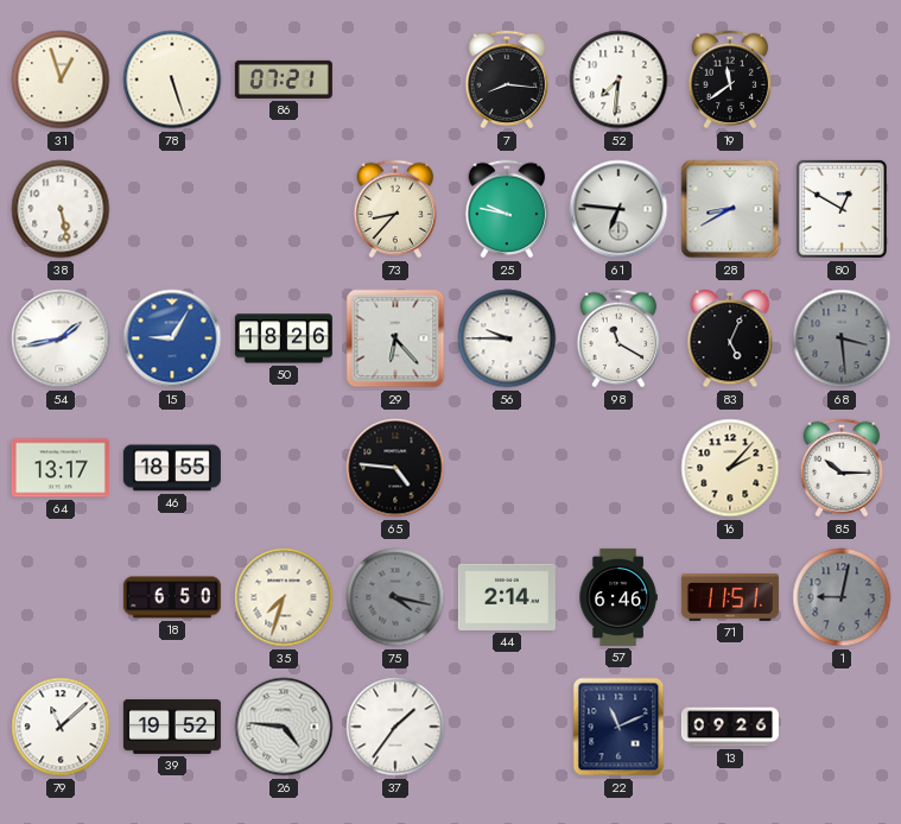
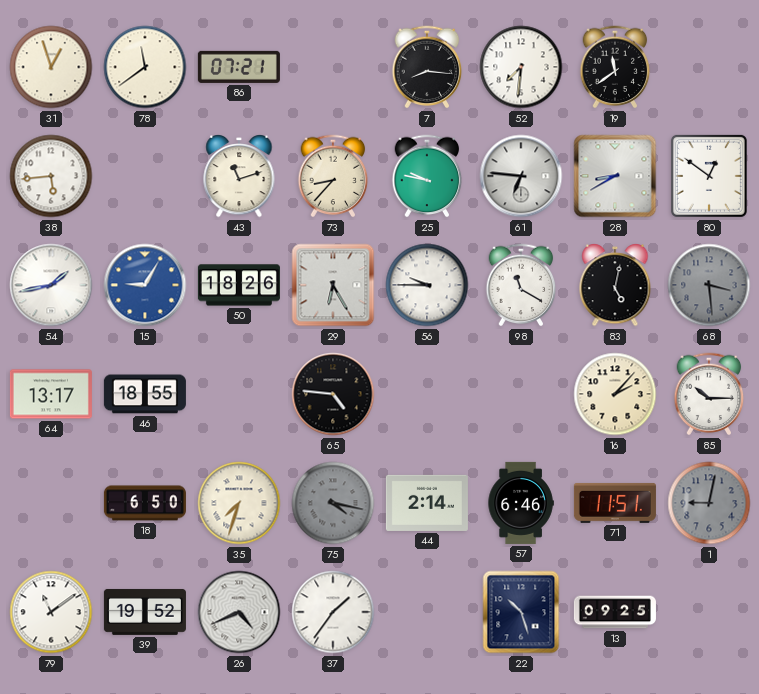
78: 5:27 -> 11:39
38: 5:28 -> 5:44
43: none -> 11:12
80: 12:50 -> 12:51
29: 6:23 -> 6:25
83: 5:04 -> 5:02
79: 11:08 -> 11:09
26: 4:46 -> 4:41
22: 11:11 -> 10:27
13: 09:26 -> 09:25
